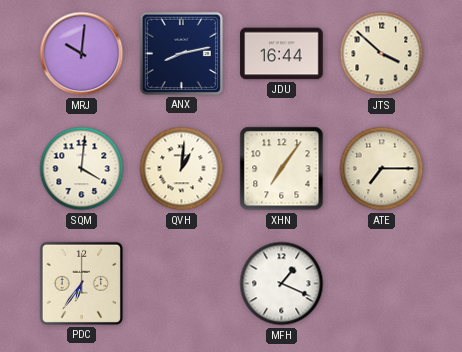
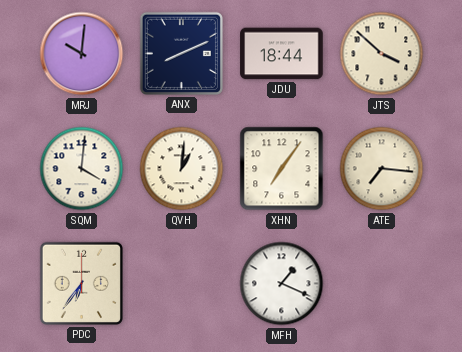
ANX: 8:13 -> 8:11
JDU: 16:44 -> 18:44
ATE: 7:15 -> 7:16
